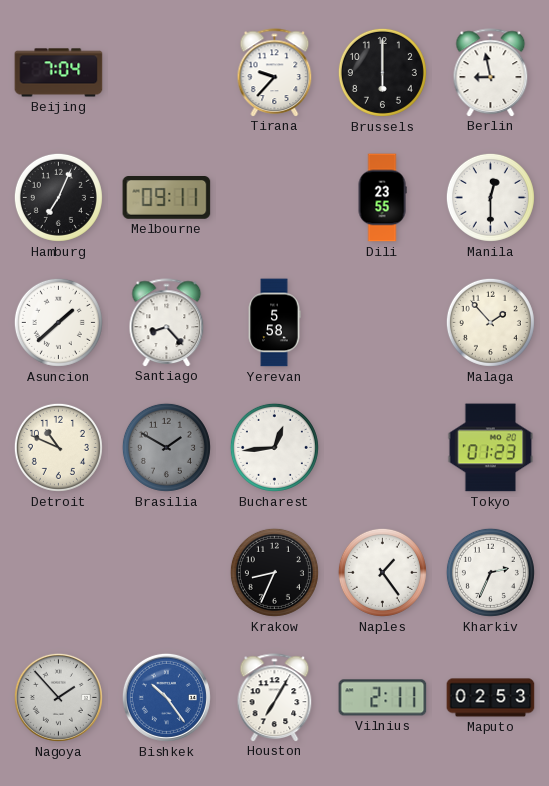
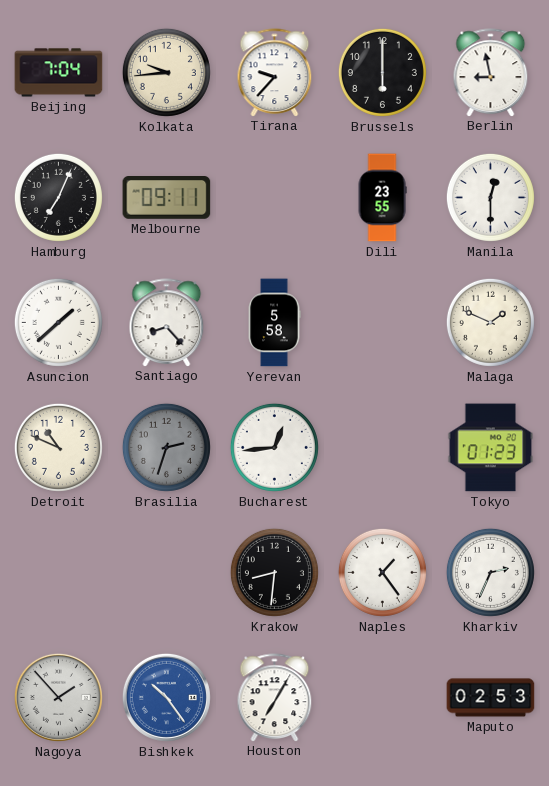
Kolkata: none -> 9:44
Malaga: 1:53 -> 1:49
Brasilia: 1:50 -> 2:33
Krakow: 8:34 -> 8:31
Vilnius: 2:11 -> none
